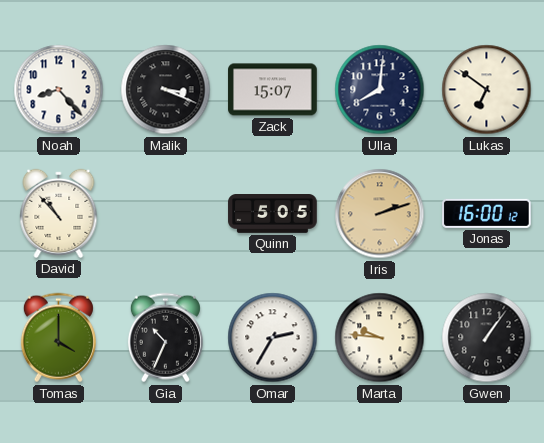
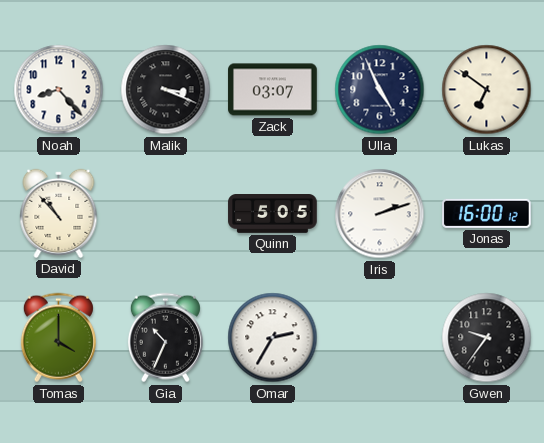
Zack: 15:07 -> 03:07
Ulla: 8:01 -> 4:56
Iris dial: champagne -> white
Marta: 9:46 -> none
Gwen: 1:06 -> 9:36
